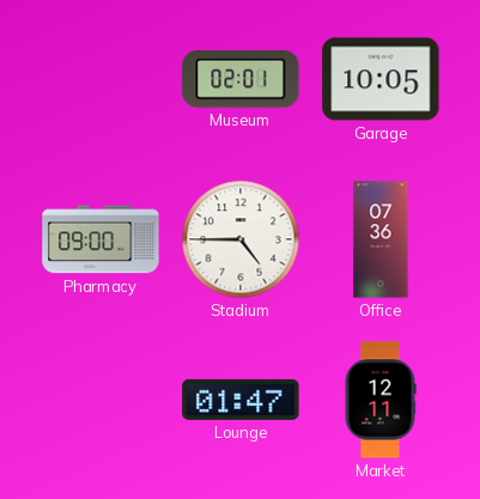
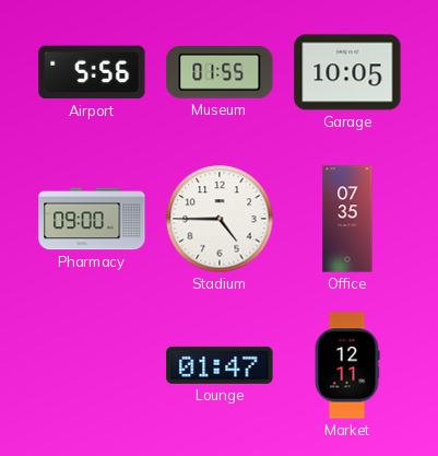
Airport: none -> 5:56
Museum: 02:01 -> 01:55
Office: 07:36 -> 07:35
